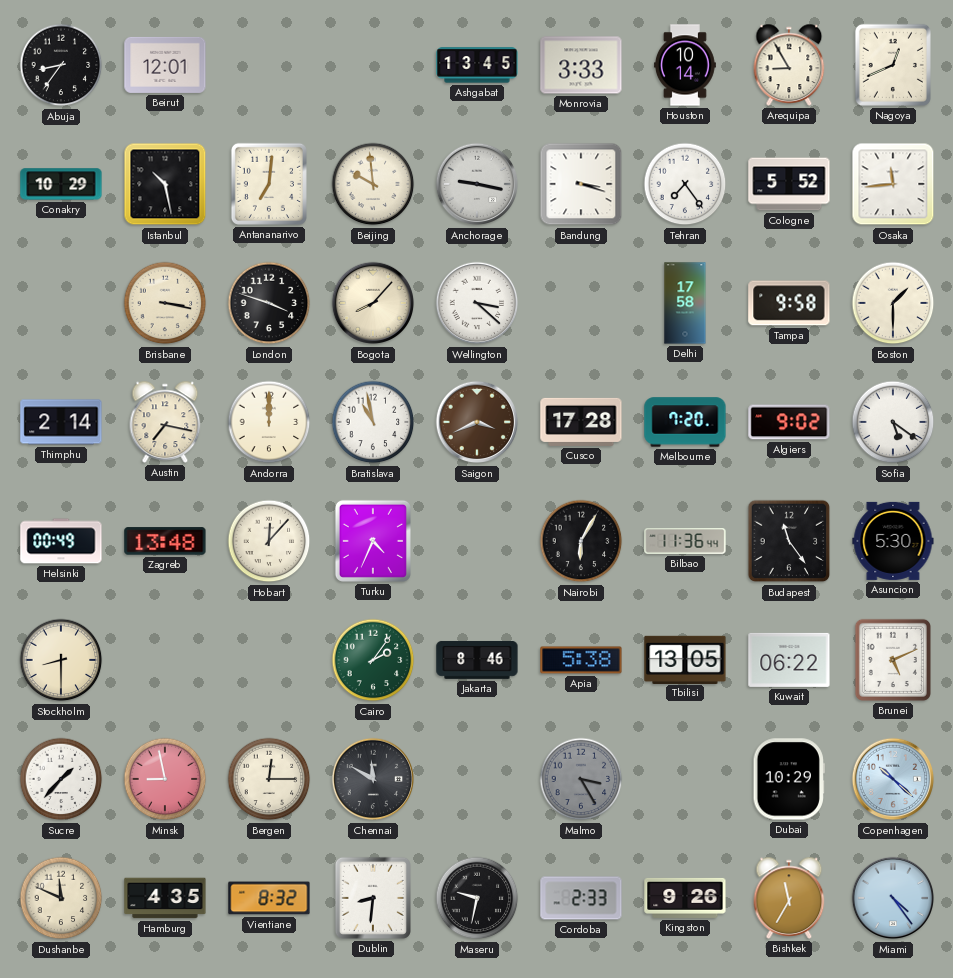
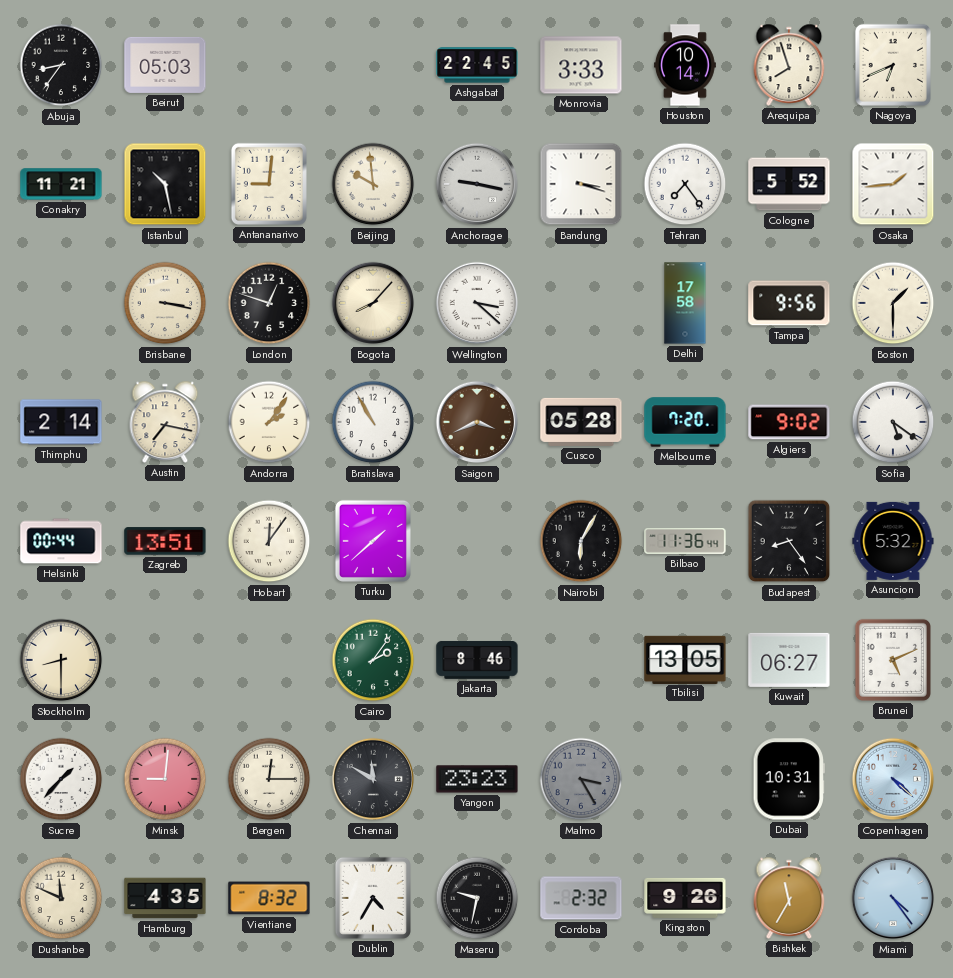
Beirut: 12:01 -> 05:03
Ashgabat: 13:45 -> 22:45
Arequipa: 8:55 -> 7:57
Nagoya: 12:41 -> 6:41
Conakry: 10:29 -> 11:21
Antananarivo: 7:01 -> 9:01
Osaka: 11:44 -> 1:44
London: 3:48 -> 12:48
Tampa: 9:58 -> 9:56
Andorra: 12:00 -> 2:06
Bratislava: 10:58 -> 10:55
Cusco: 17:28 -> 05:28
Helsinki: 00:49 -> 00:44
Zagreb: 13:48 -> 13:51
Hobart: 12:07 -> 12:06
Turku: 4:34 -> 1:38
Budapest: 11:24 -> 8:24
Asuncion: 5:30 -> 5:32
Apia: 5:38 -> none
Kuwait: 06:22 -> 06:27
Minsk: 8:58 -> 9:01
Yangon: none -> 23:23
Dubai: 10:29 -> 10:31
Copenhagen: 10:22 -> 4:22
Dublin: 8:31 -> 4:35
Cordoba: 2:33 -> 2:32
